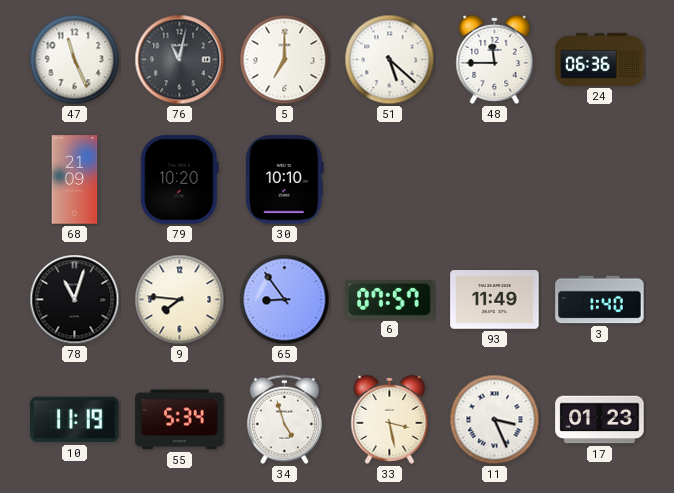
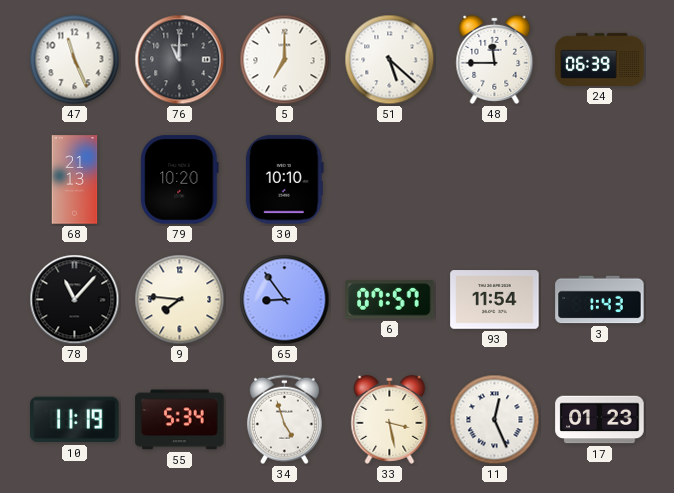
76: 11:02 -> 11:00
24: 06:36 -> 06:39
68: 21:09 -> 21:13
78: 11:03 -> 11:07
93: 11:49 -> 11:54
3: 1:40 -> 1:43
11: 3:26 -> 12:26
